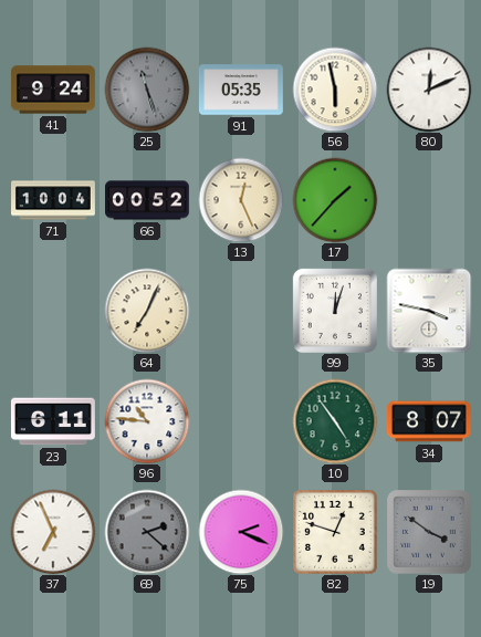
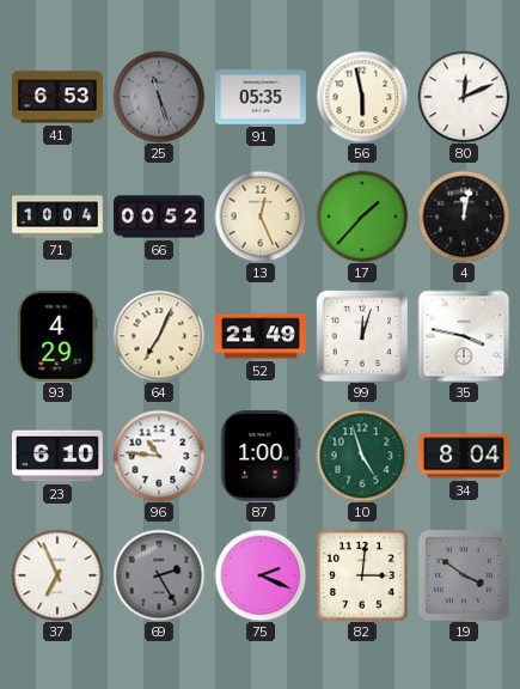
41: 9:24 -> 6:53
4: none -> 12:02
93: none -> 4:29
52: none -> 21:49
23: 6:11 -> 6:10
87: none -> 1:00
10: 4:54 -> 4:57
34: 8:07 -> 8:04
69: 2:22 -> 2:25
82: 12:48 -> 3:01
